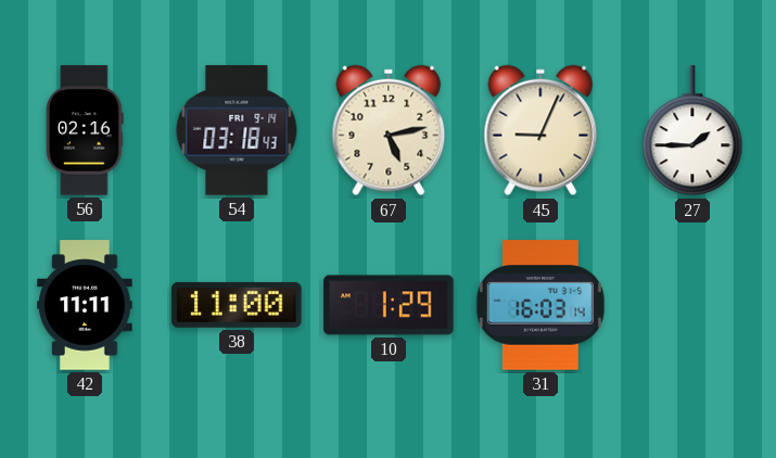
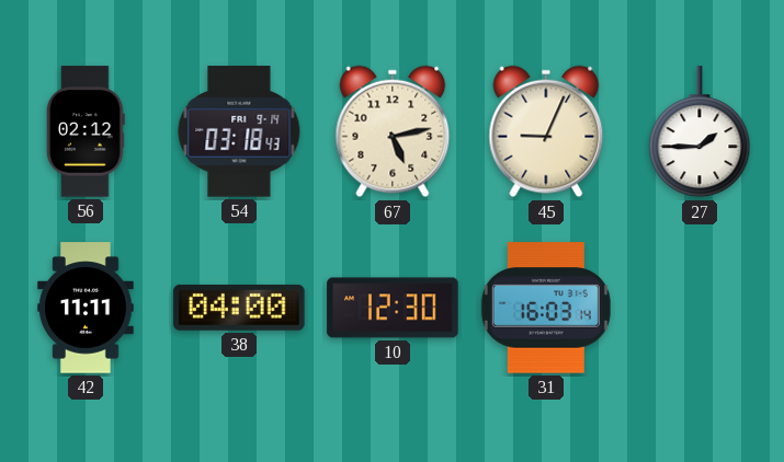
56: 02:16 -> 02:12
38: 11:00 -> 04:00
10: 1:29 -> 12:30
